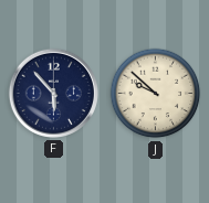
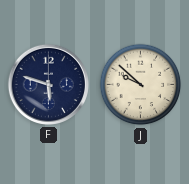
F: 5:53 -> 5:48
